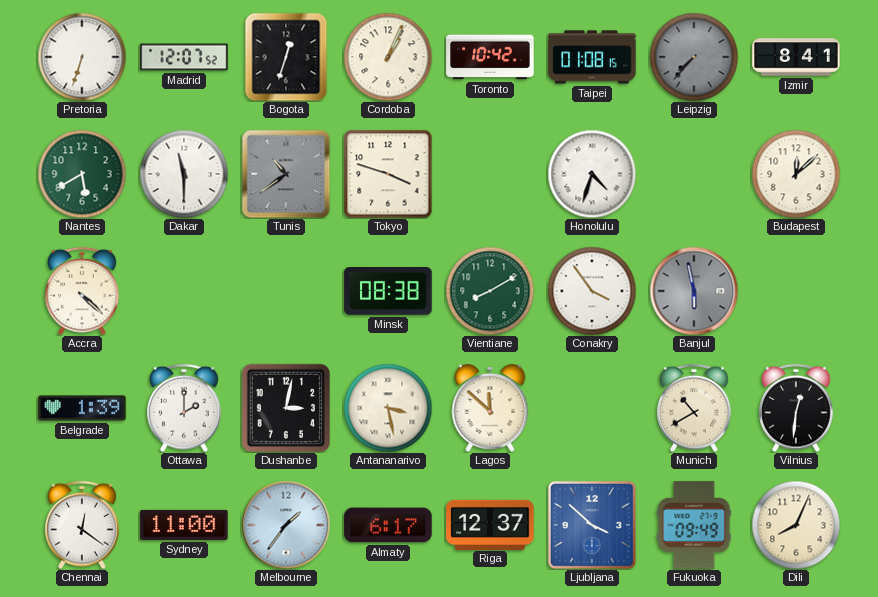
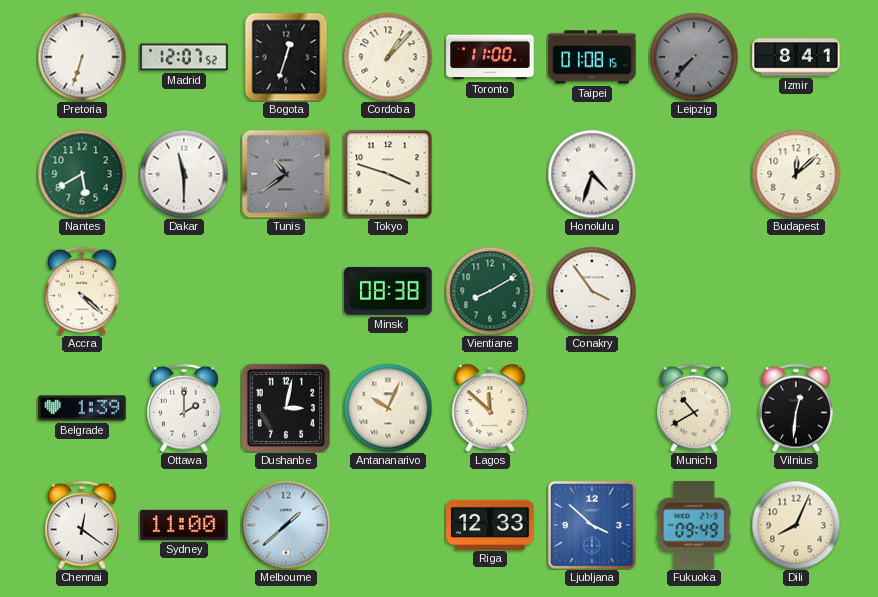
Cordoba: 1:04 -> 1:07
Toronto: 10:42 -> 11:00
Banjul: 5:58 -> none
Antananarivo: 3:28 -> 10:04
Melbourne: 1:36 -> 1:38
Almaty: 6:17 -> none
Riga: 12:37 -> 12:33
